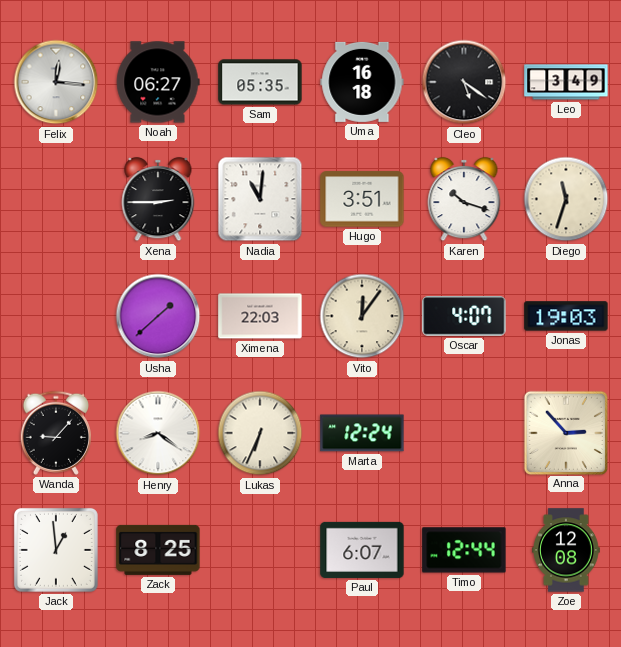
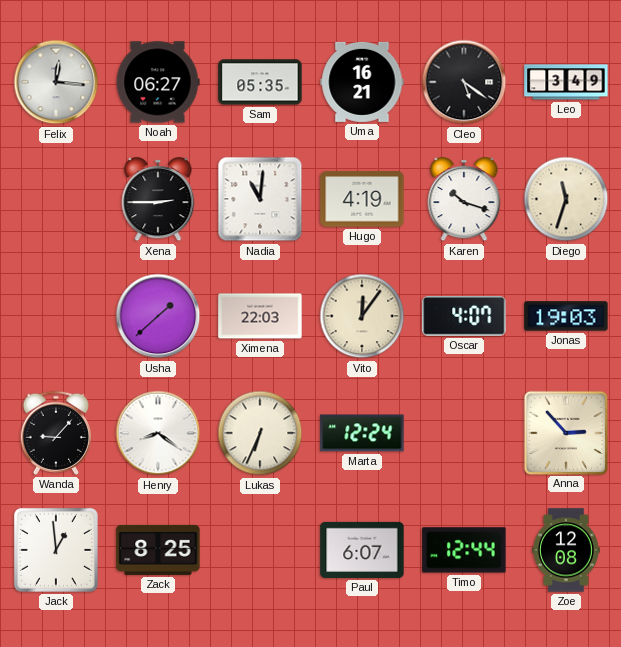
Uma: 16:18 -> 16:21
Hugo: 3:51 -> 4:19
